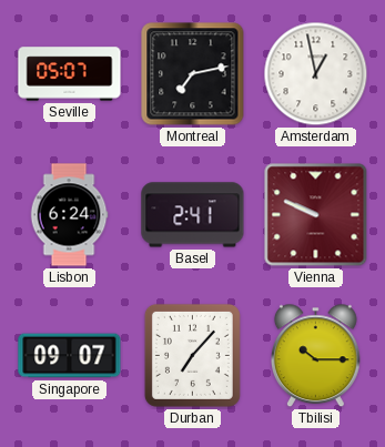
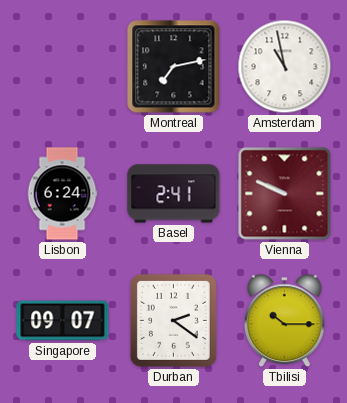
Seville: 05:07 -> none
Amsterdam: 12:58 -> 10:58
Durban: 7:07 -> 2:21
